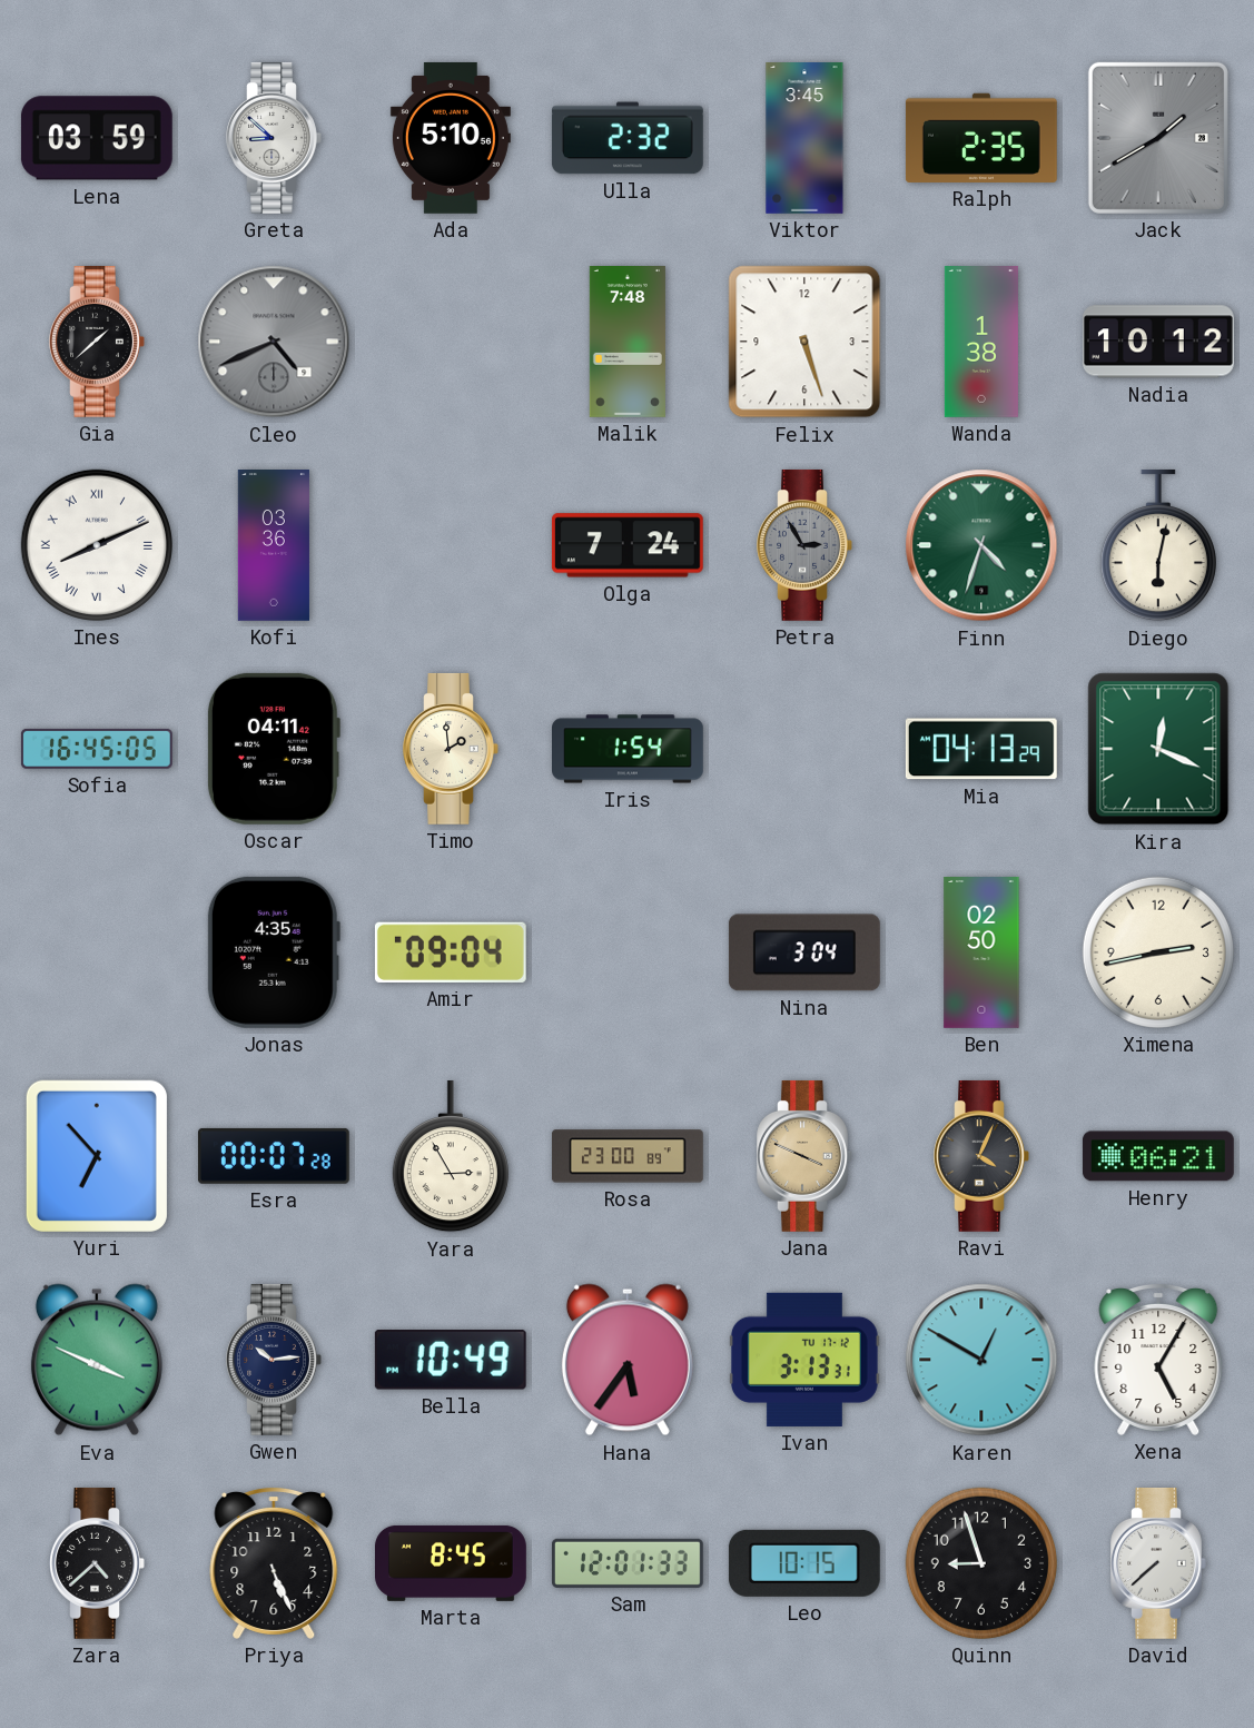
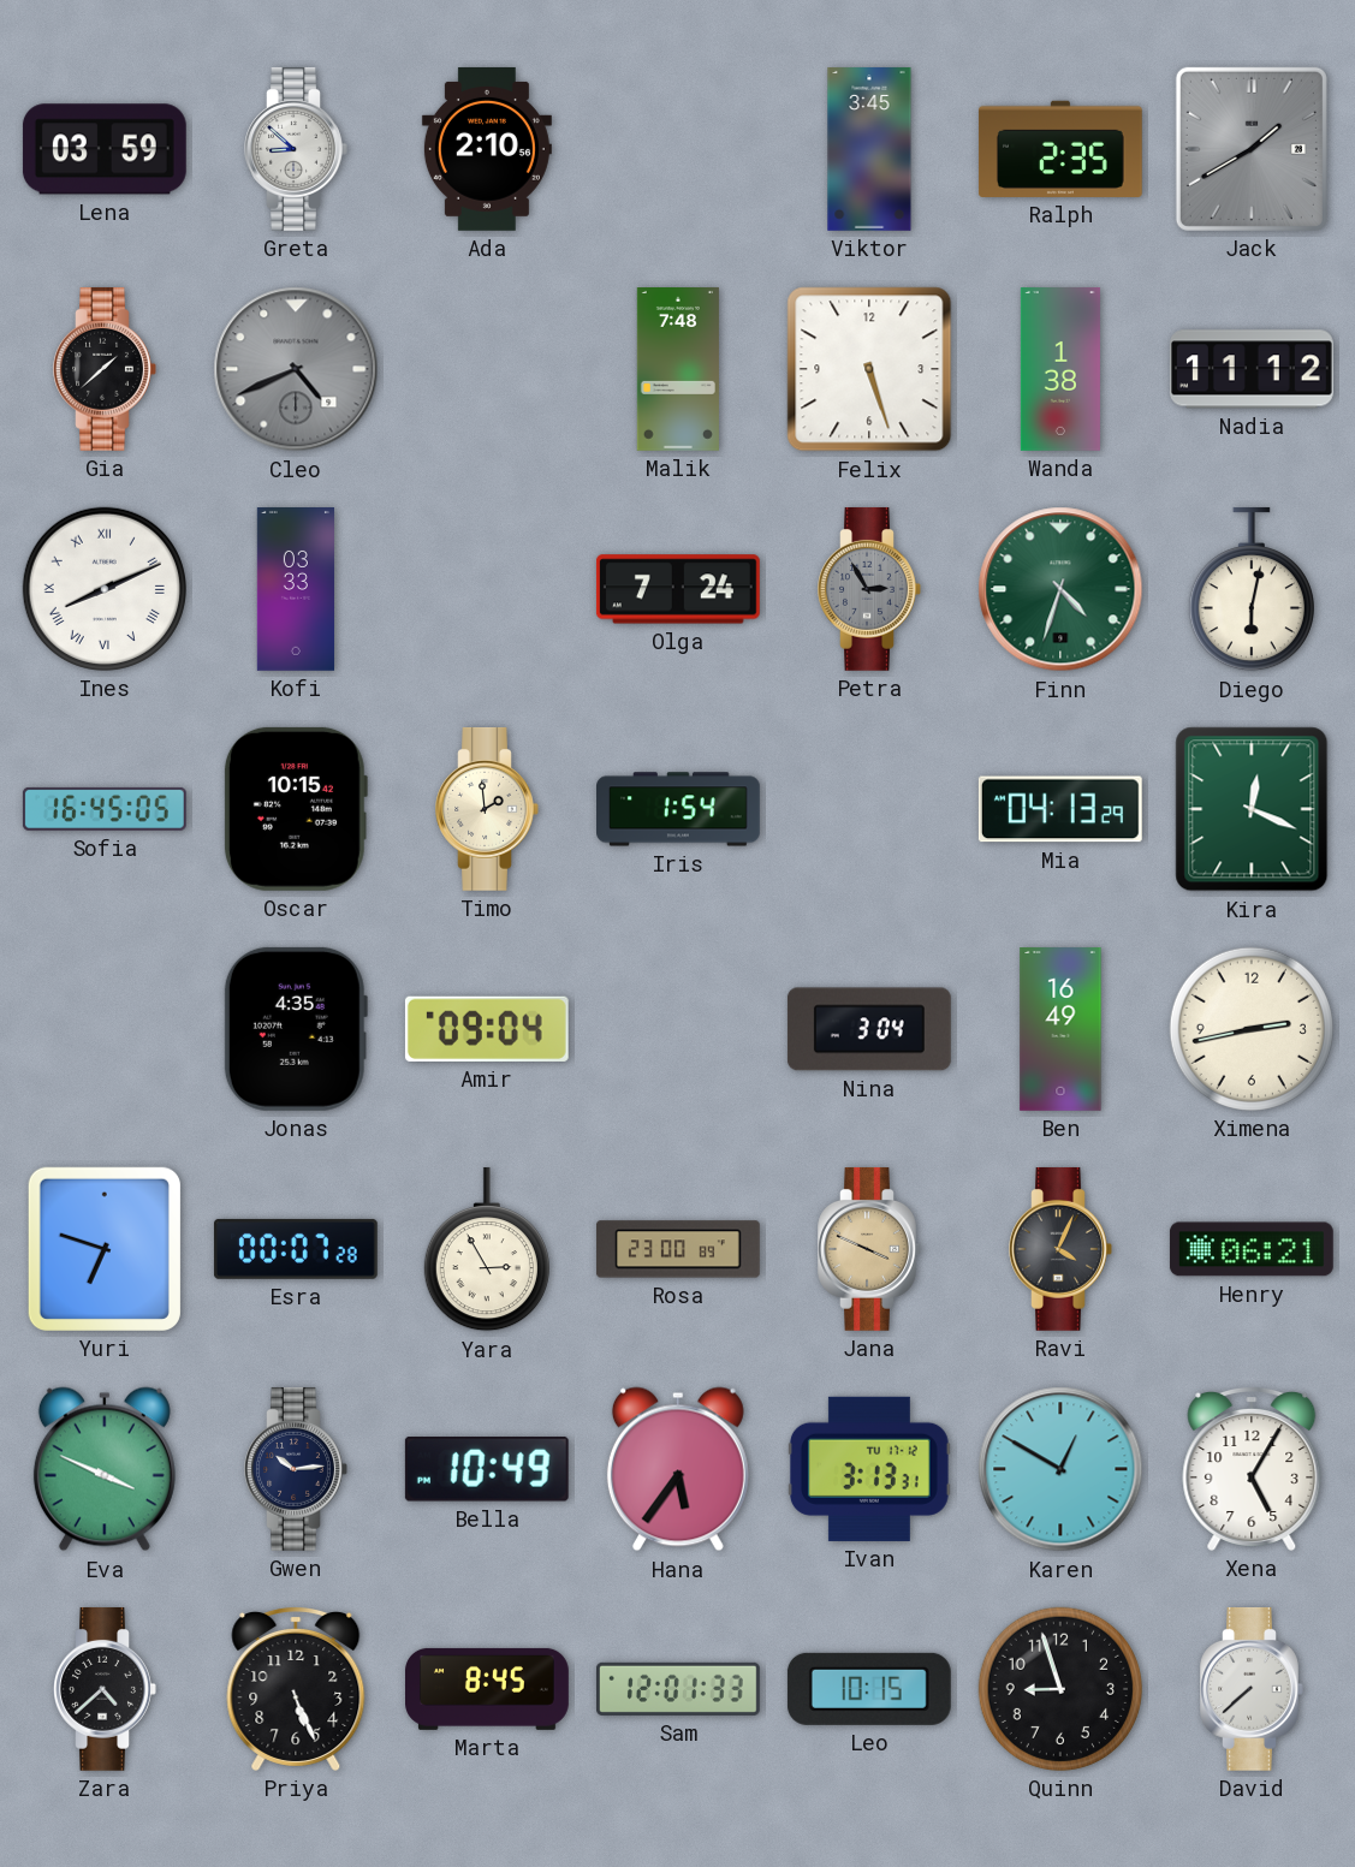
Ada: 5:10 -> 2:10
Ulla: 2:32 -> none
Nadia: 10:12 -> 11:12
Kofi: 03:36 -> 03:33
Oscar: 04:11 -> 10:15
Ben: 02:50 -> 16:49
Yuri: 6:53 -> 6:48
